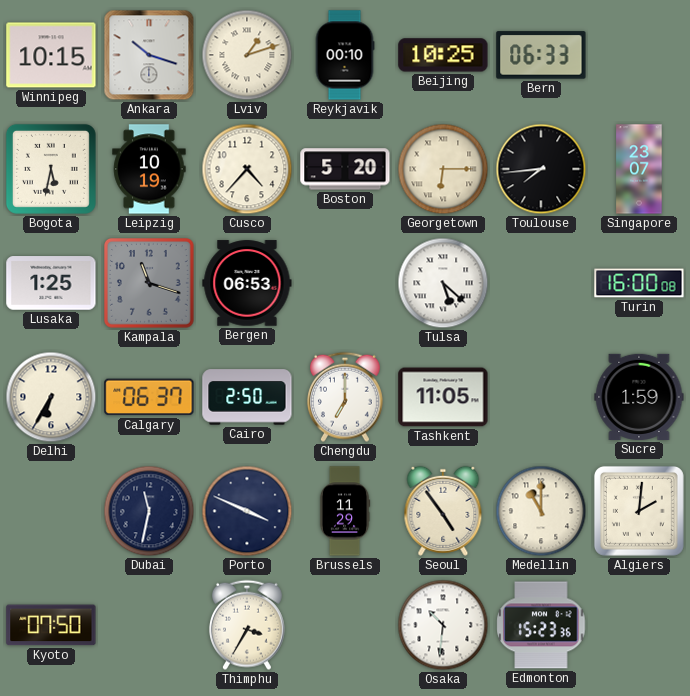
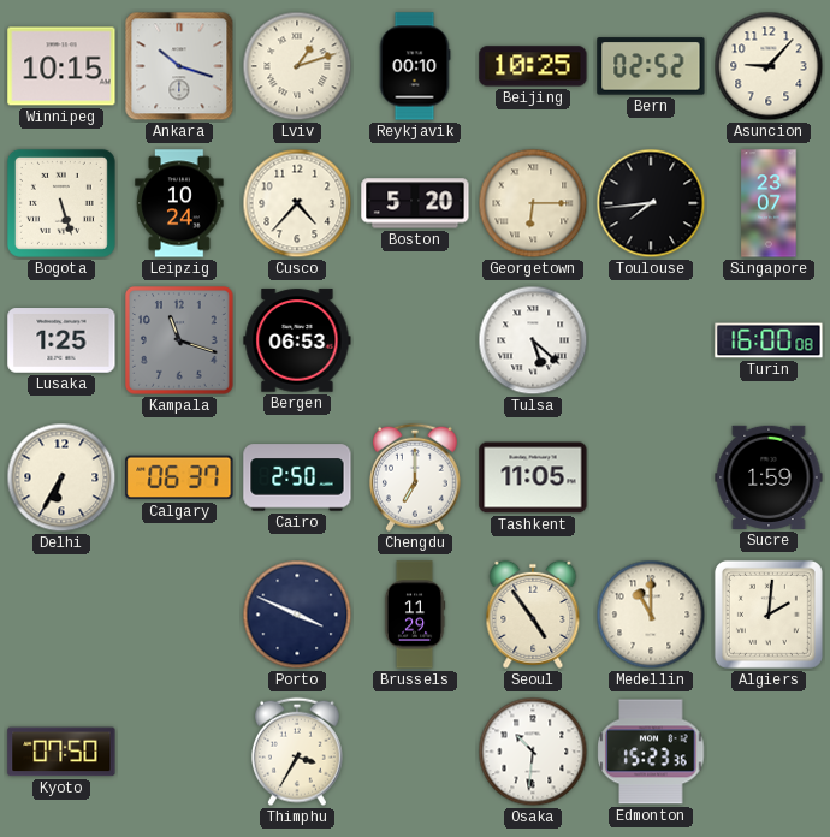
Bern: 06:33 -> 02:52
Asuncion: none -> 9:07
Bogota: 5:32 -> 5:27
Leipzig: 10:19 -> 10:24
Dubai: 11:32 -> none
